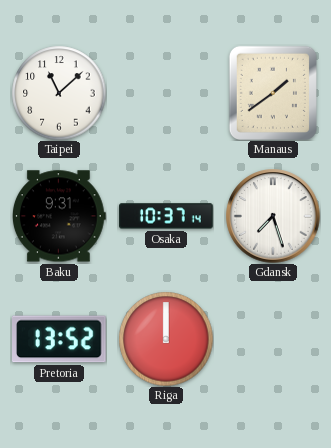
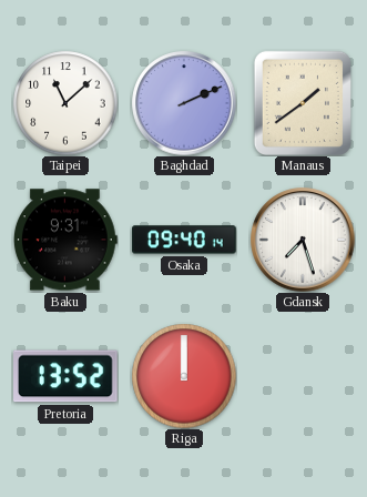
Baghdad: none -> 2:11
Osaka: 10:37 -> 09:40
